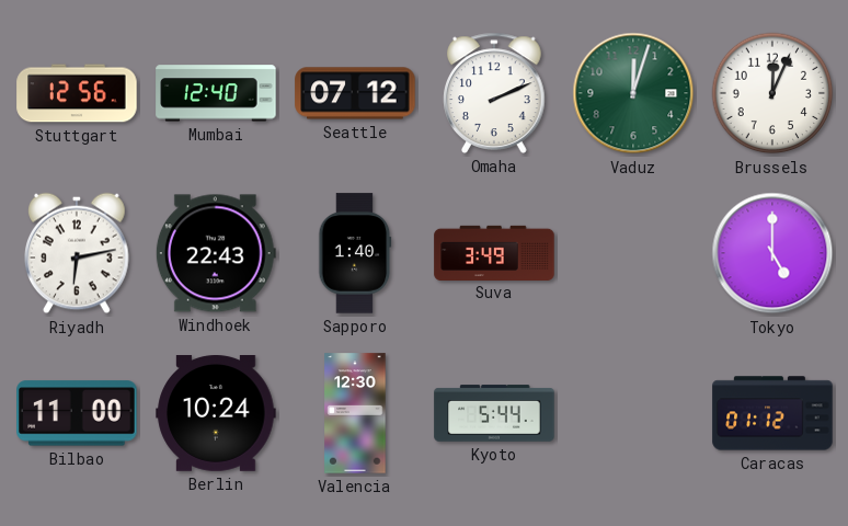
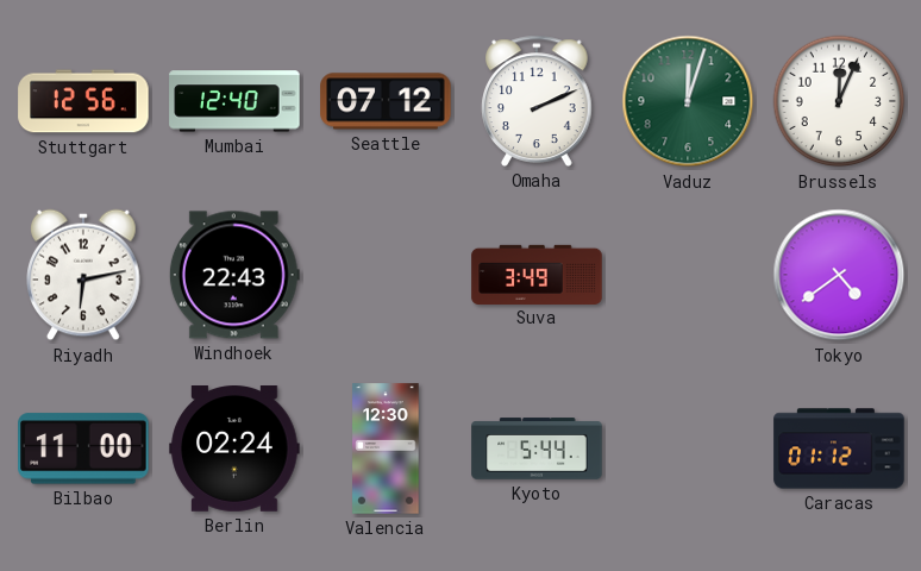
Sapporo: 1:40 -> none
Tokyo: 5:00 -> 4:39
Berlin: 10:24 -> 02:24
